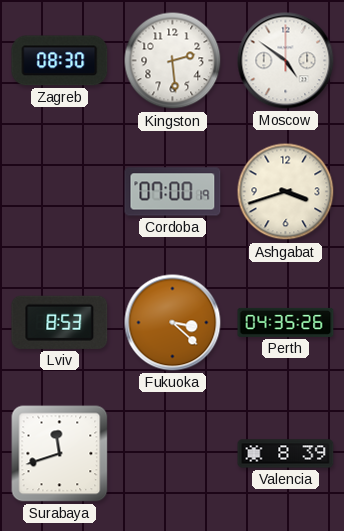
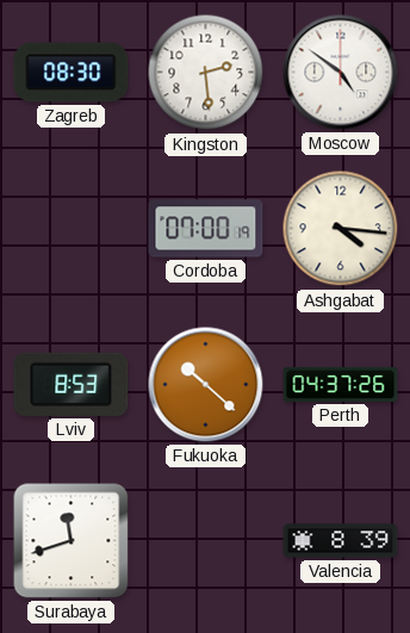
Ashgabat: 3:42 -> 4:16
Fukuoka: 3:22 -> 10:22
Perth: 04:35 -> 04:37
